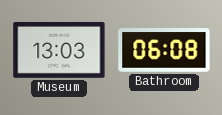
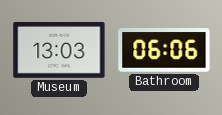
Bathroom: 06:08 -> 06:06
